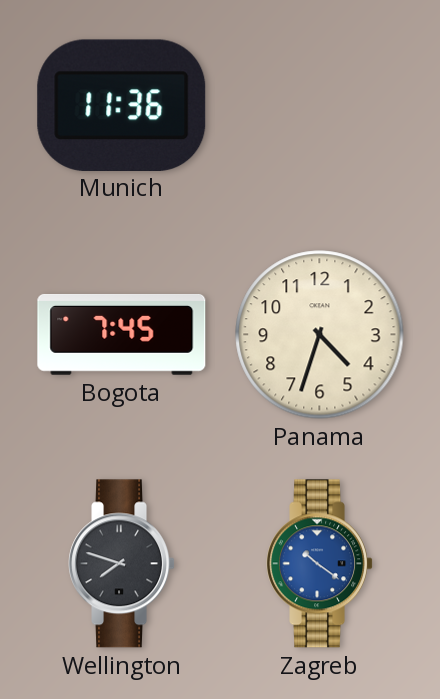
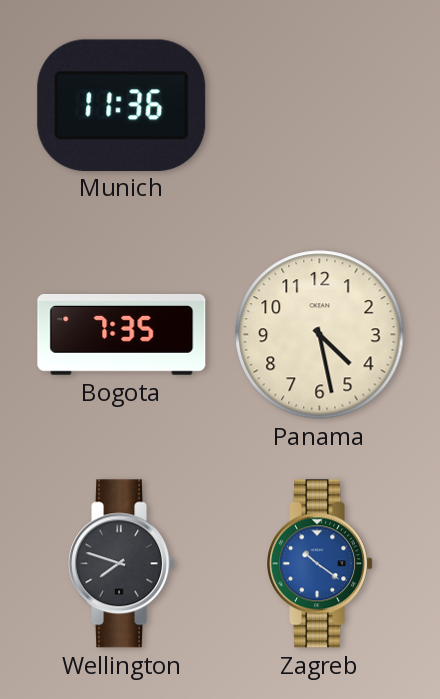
Bogota: 7:45 -> 7:35
Panama: 4:33 -> 4:28
